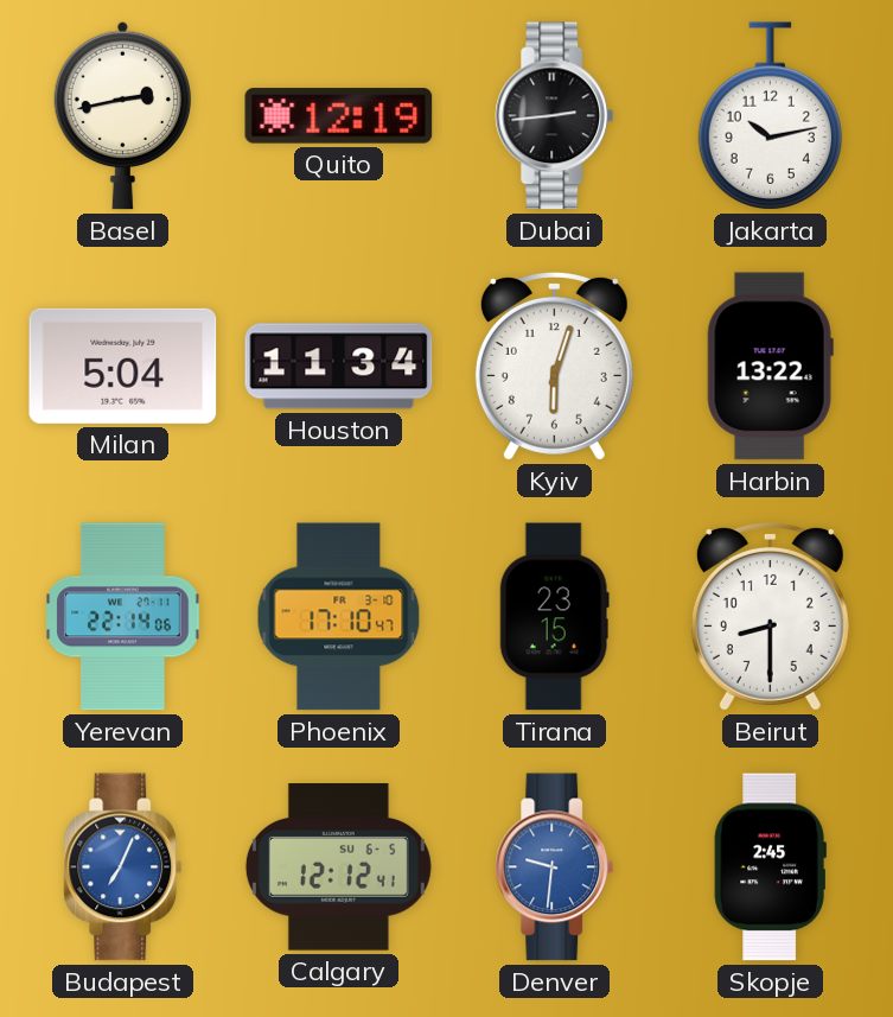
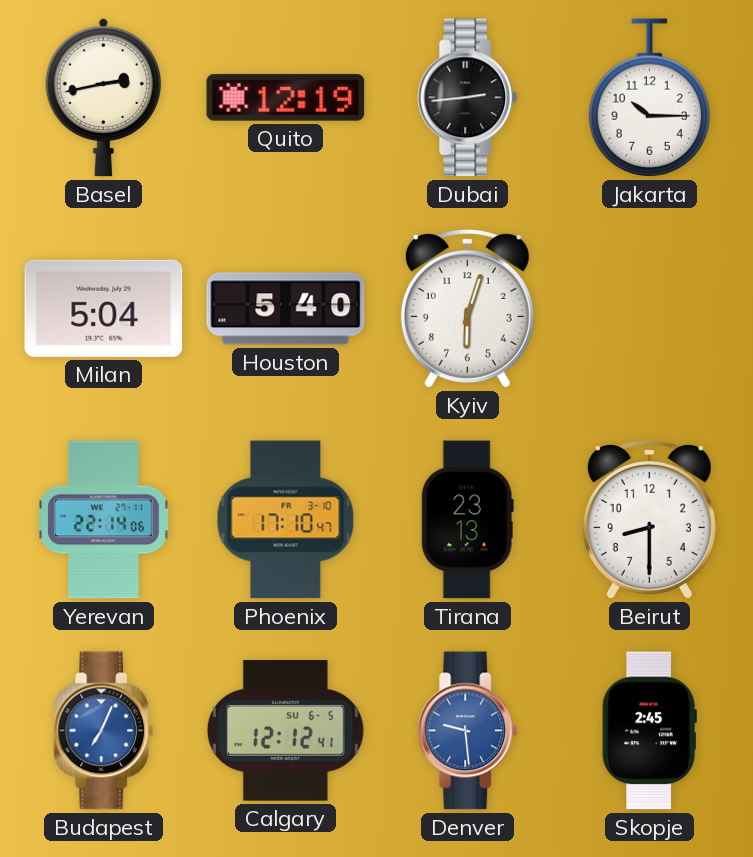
Jakarta: 10:13 -> 10:15
Houston: 11:34 -> 5:40
Harbin: 13:22 -> none
Tirana: 23:15 -> 23:13
Denver: 9:31 -> 9:29
